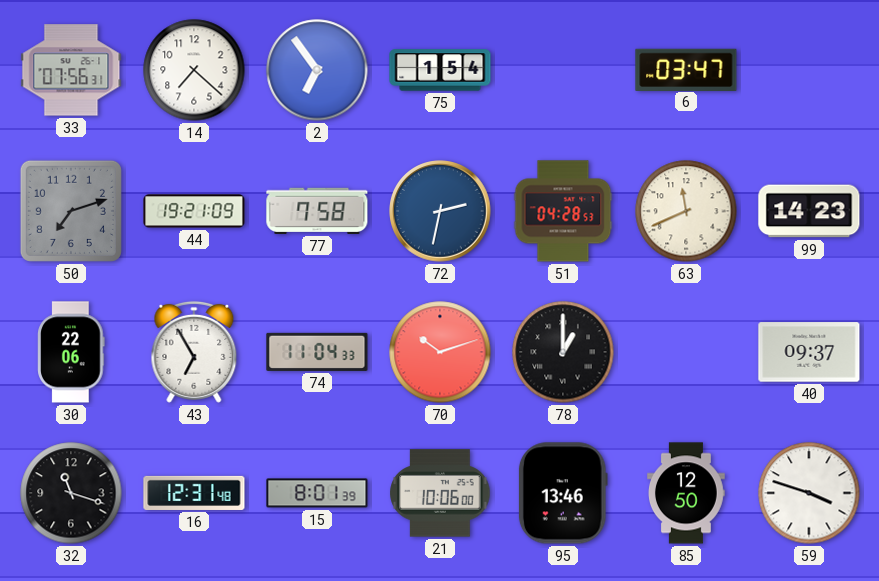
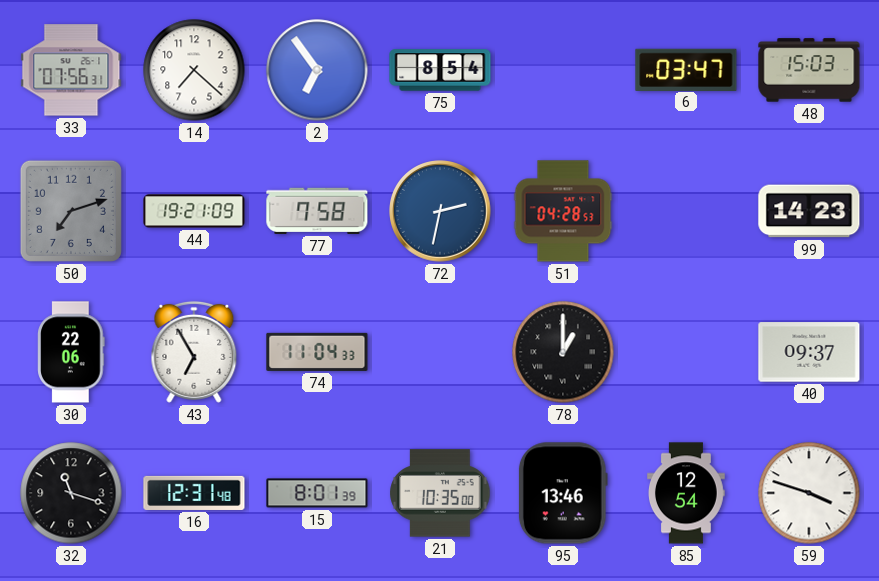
75: 1:54 -> 8:54
48: none -> 15:03
63: 11:41 -> none
70: 10:12 -> none
21: 10:06 -> 10:35
85: 12:50 -> 12:54
